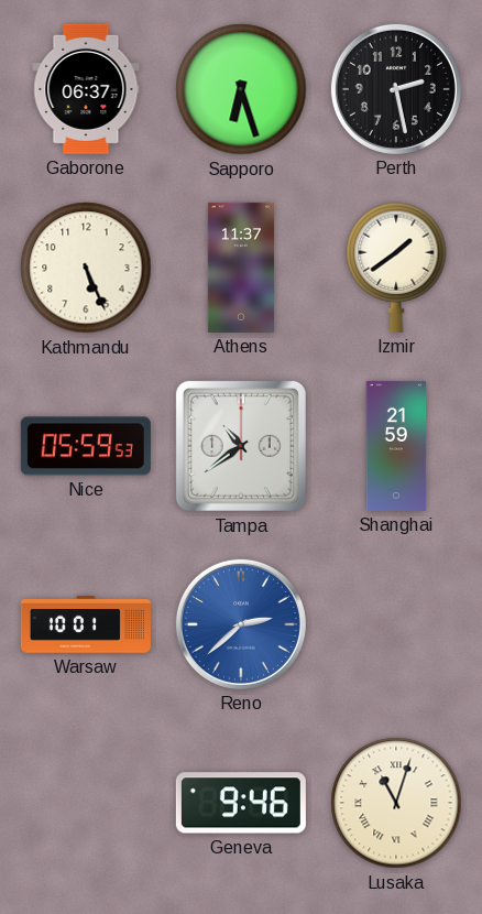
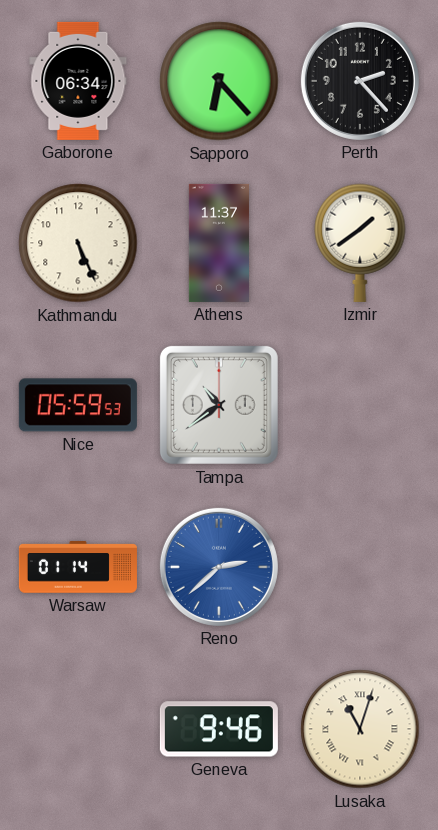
Gaborone: 06:37 -> 06:34
Sapporo: 6:27 -> 6:23
Perth: 2:28 -> 2:23
Shanghai: 21:59 -> none
Warsaw: 10:01 -> 01:14
